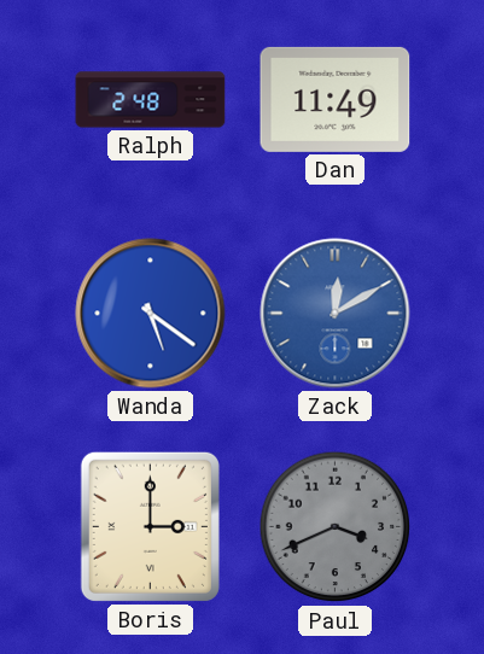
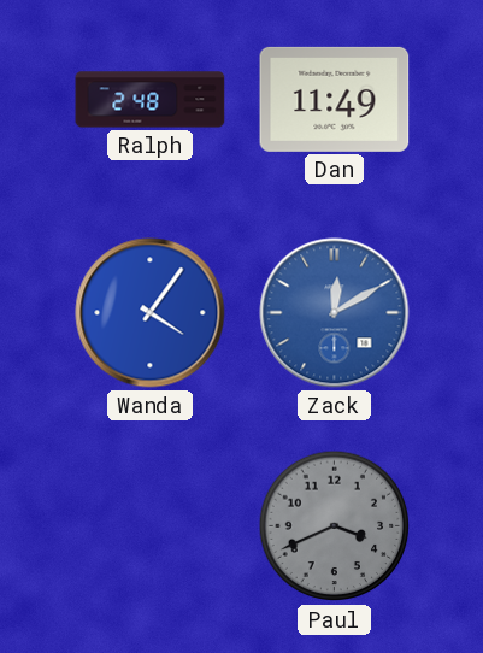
Wanda: 5:21 -> 4:06
Boris: 3:00 -> none
